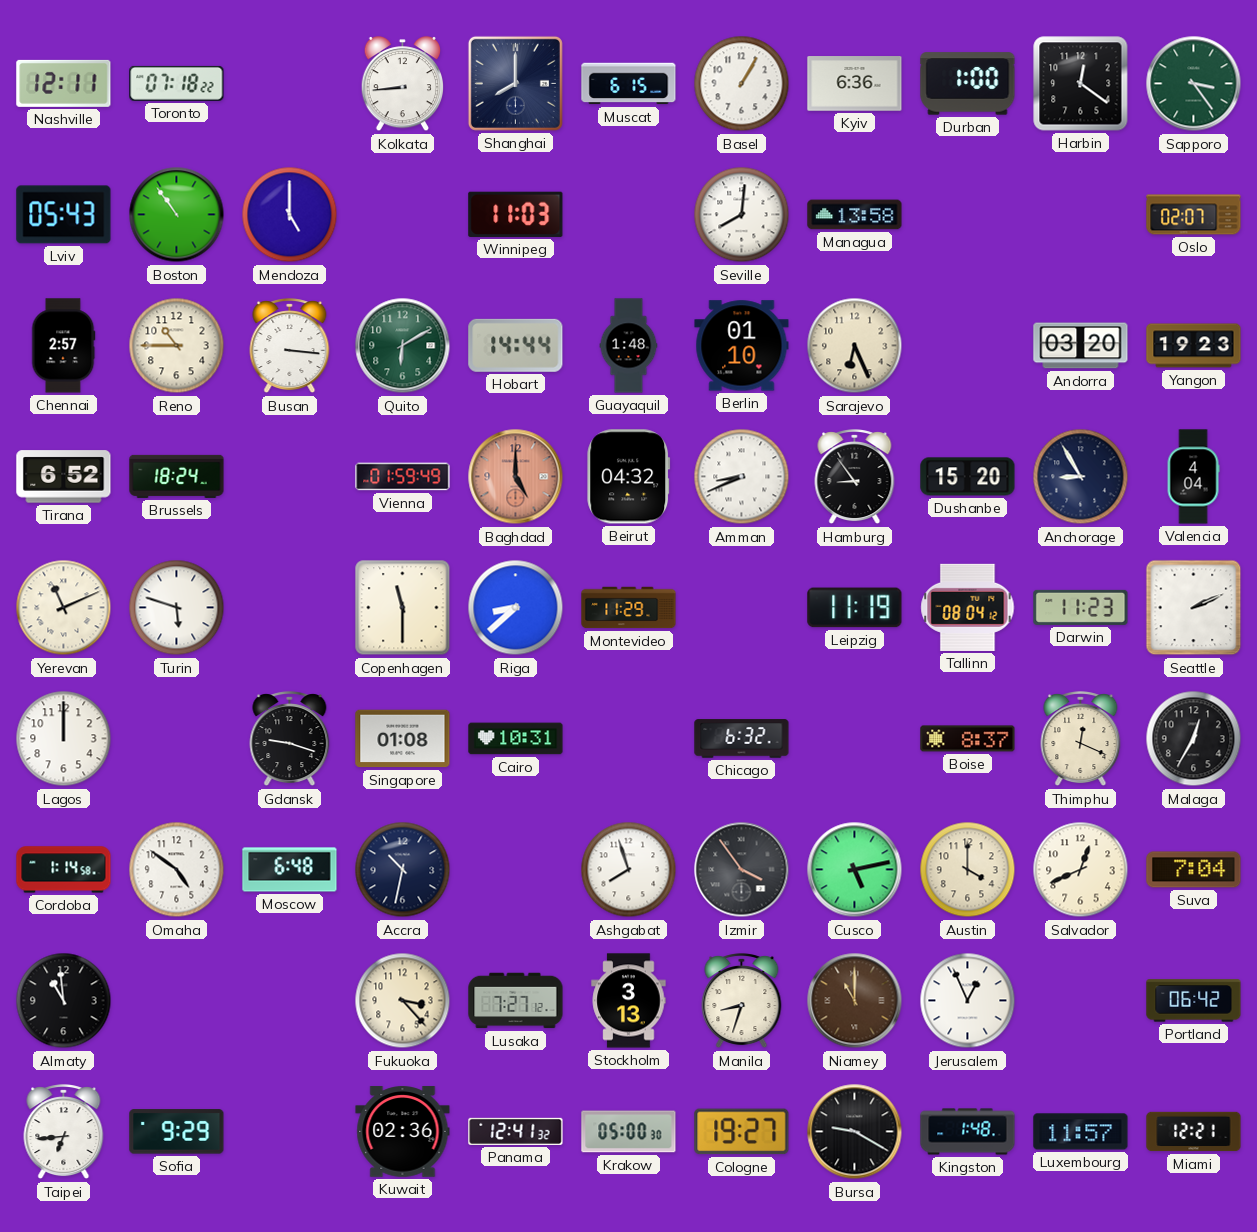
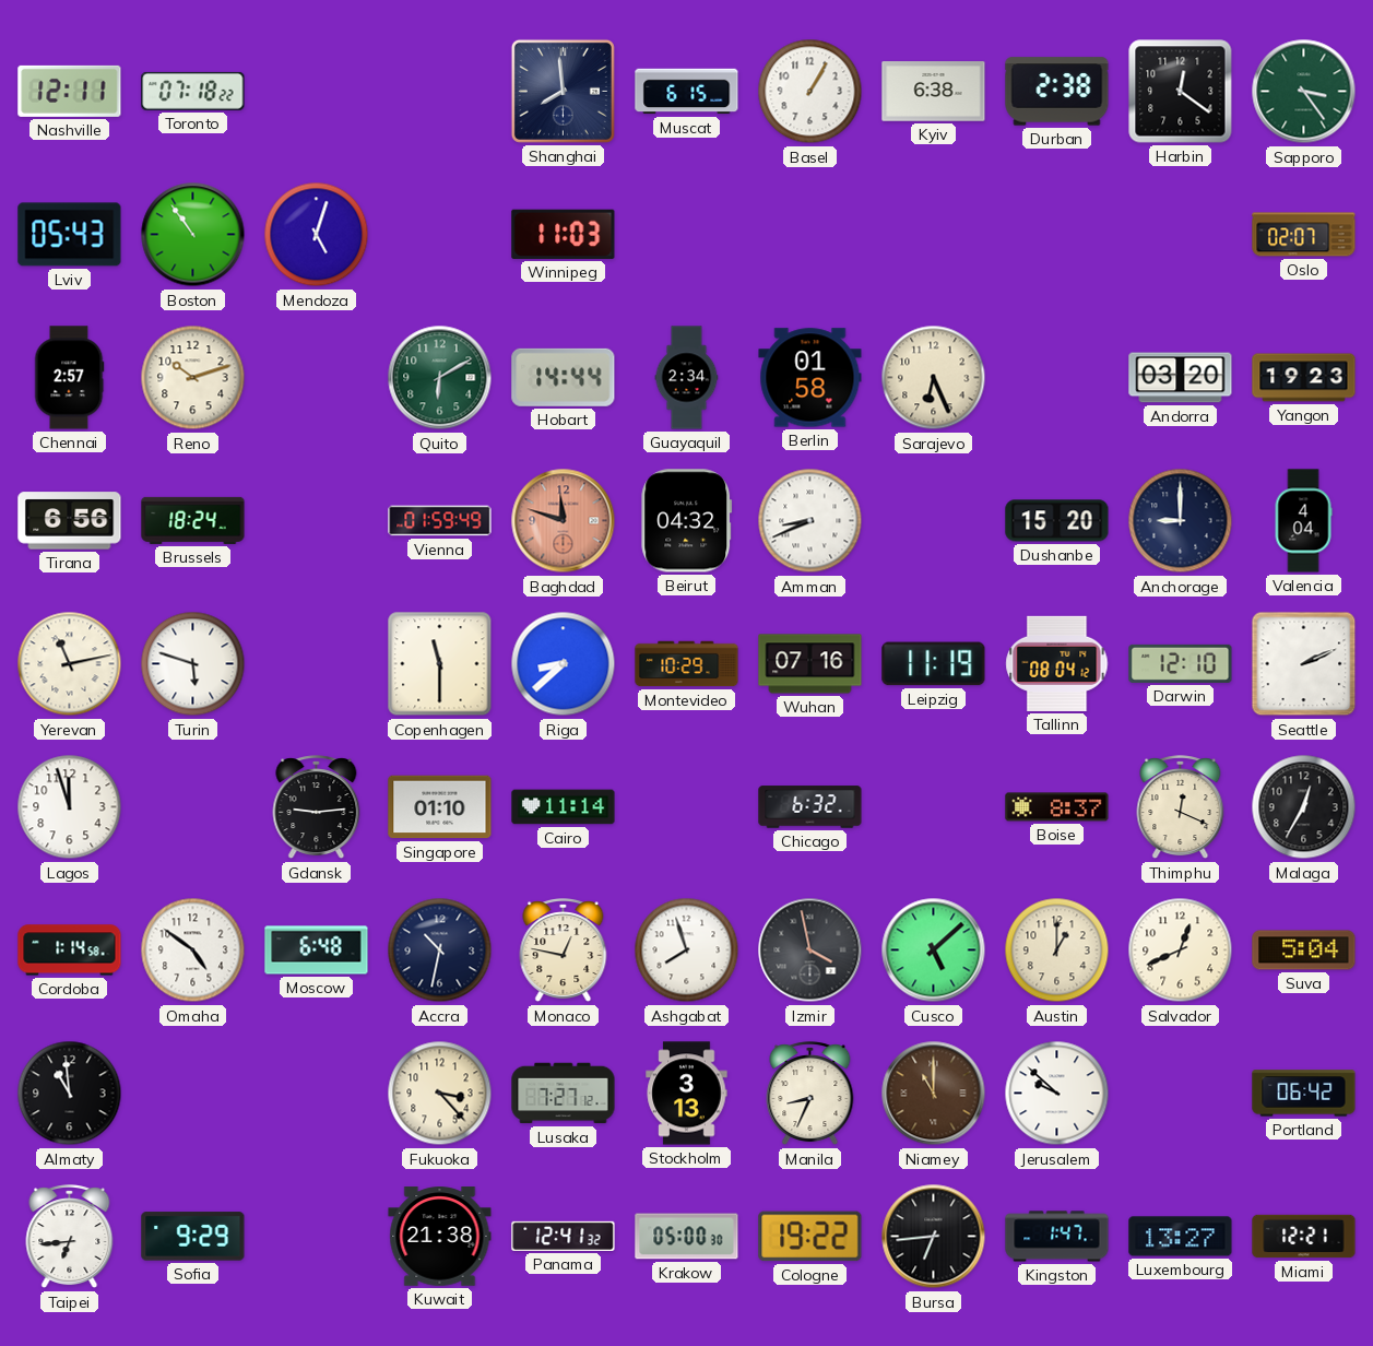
Kolkata: 8:44 -> none
Shanghai: 8:00 -> 7:59
Kyiv: 6:36 -> 6:38
Durban: 1:00 -> 2:38
Mendoza: 5:00 -> 5:03
Seville: 8:01 -> none
Managua: 13:58 -> none
Reno: 10:45 -> 10:12
Busan: 3:16 -> none
Guayaquil: 1:48 -> 2:34
Berlin: 01:10 -> 01:58
Tirana: 6:52 -> 6:56
Baghdad: 5:00 -> 11:48
Hamburg: 8:54 -> none
Anchorage: 8:55 -> 9:00
Yerevan: 11:11 -> 11:13
Montevideo: 11:29 -> 10:29
Wuhan: none -> 07:16
Darwin: 11:23 -> 12:10
Lagos: 12:00 -> 11:57
Gdansk: 9:18 -> 9:14
Singapore: 01:08 -> 01:10
Cairo: 10:31 -> 11:14
Monaco: none -> 12:47
Izmir: 3:54 -> 3:58
Cusco: 5:13 -> 5:08
Austin: 4:00 -> 1:00
Suva: 7:04 -> 5:04
Manila: 8:33 -> 8:34
Jerusalem: 12:56 -> 9:52
Kuwait: 02:36 -> 21:38
Cologne: 19:27 -> 19:22
Bursa: 9:20 -> 6:44
Kingston: 1:48 -> 1:47
Luxembourg: 11:57 -> 13:27
